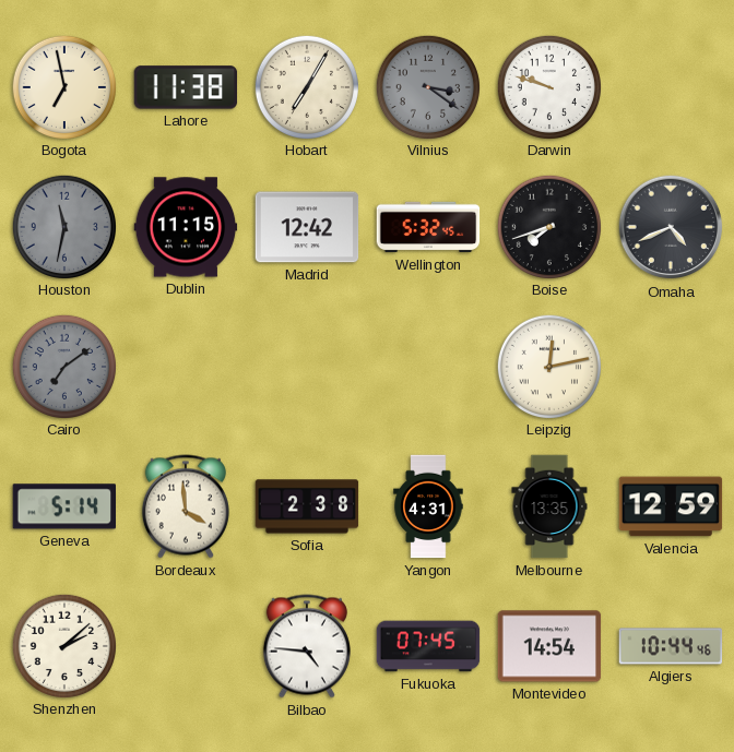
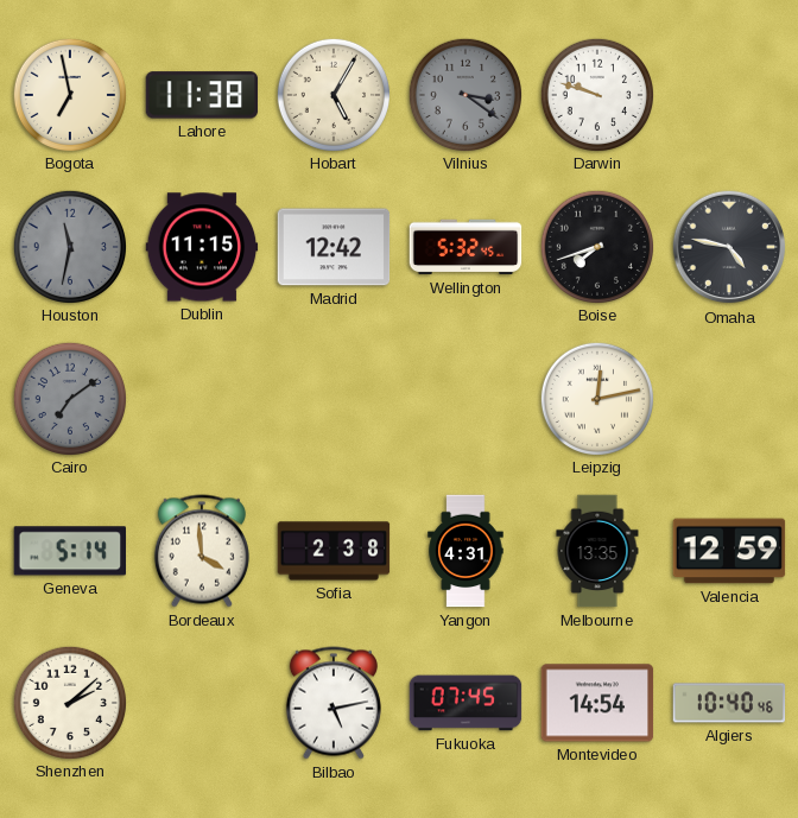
Hobart: 7:05 -> 5:05
Omaha: 4:41 -> 4:47
Bilbao: 4:46 -> 5:13
Algiers: 10:44 -> 10:40
